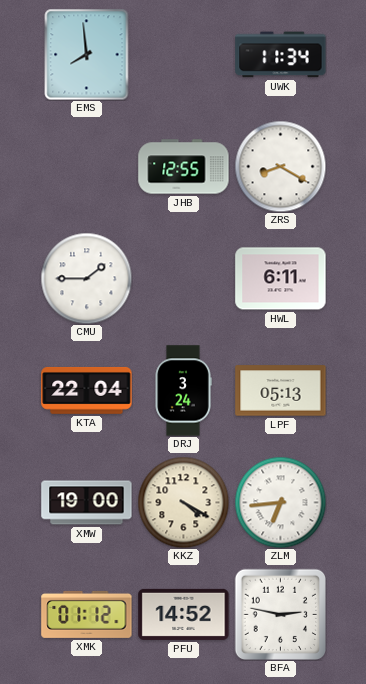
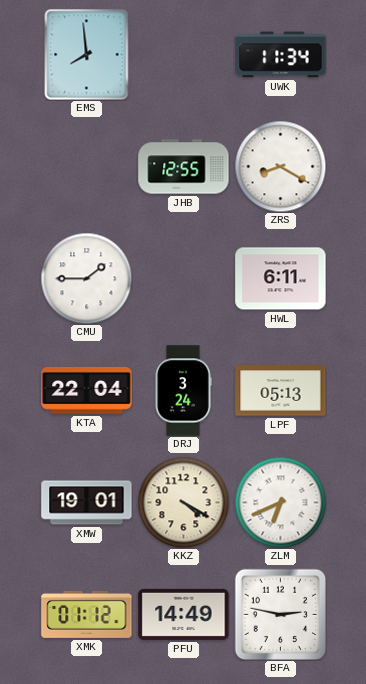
XMW: 19:00 -> 19:01
ZLM: 6:44 -> 6:41
PFU: 14:52 -> 14:49
